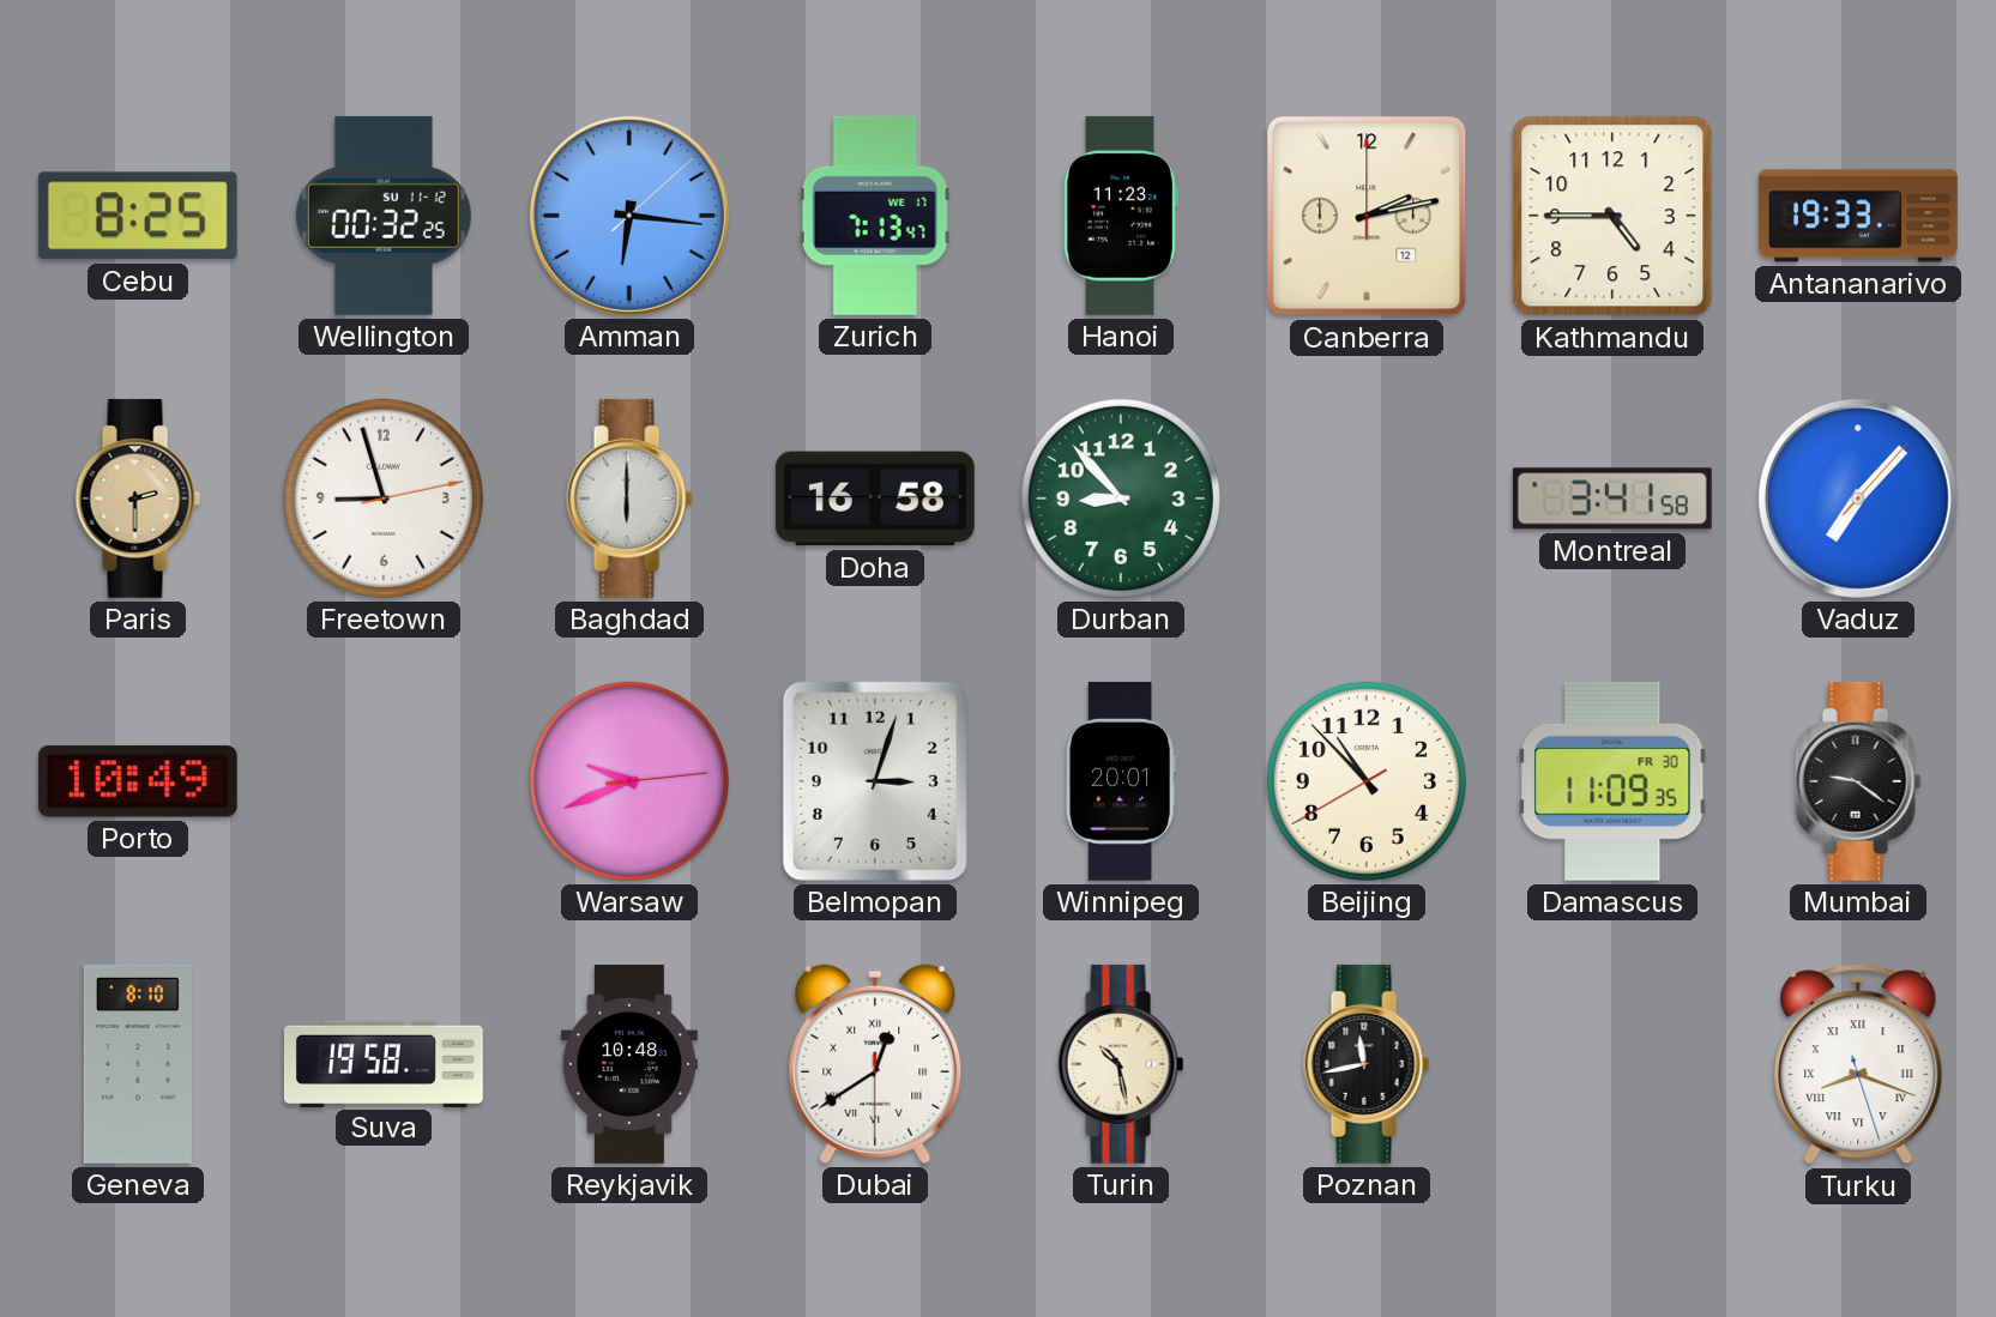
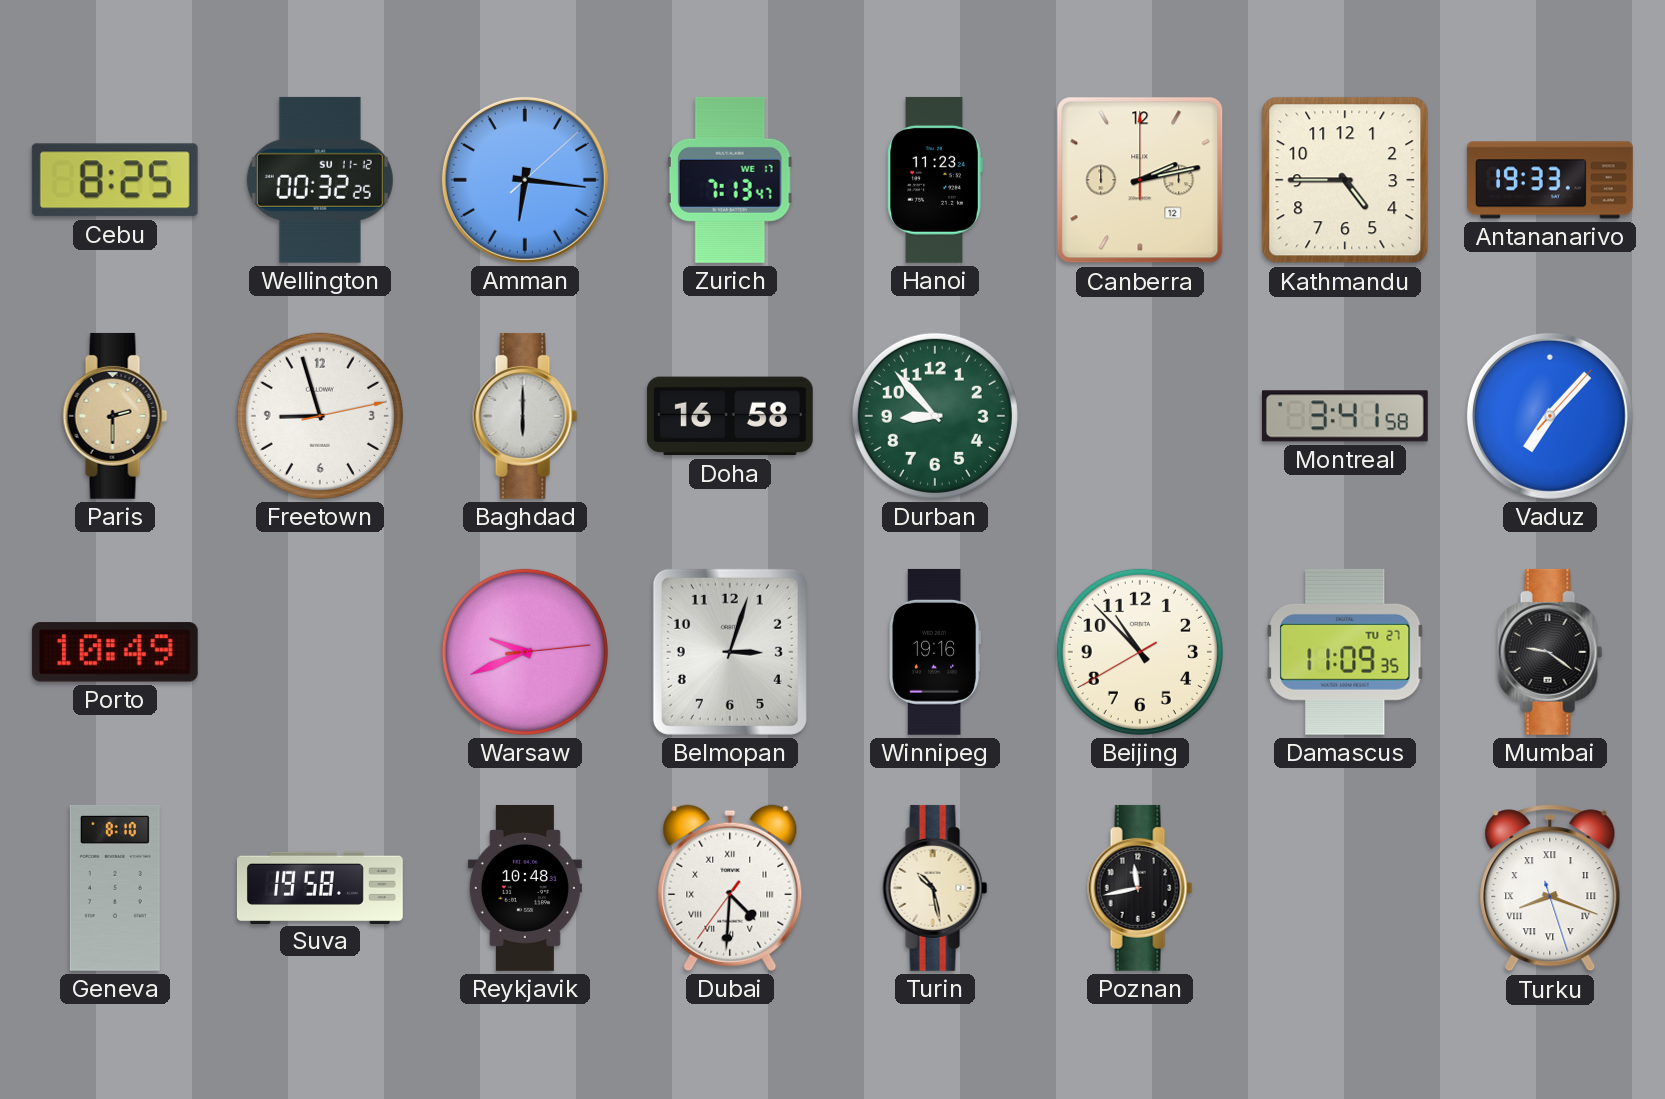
Winnipeg: 20:01 -> 19:16
Damascus date: FR 30 -> TU 27
Dubai: 12:39 -> 4:30
